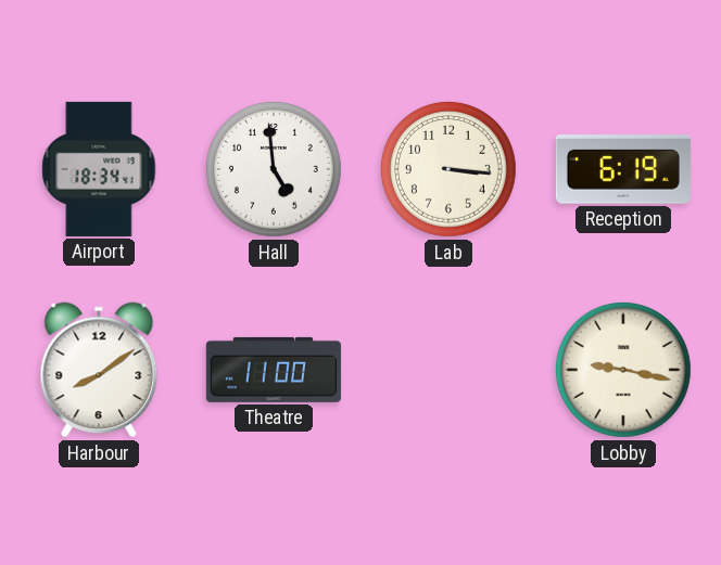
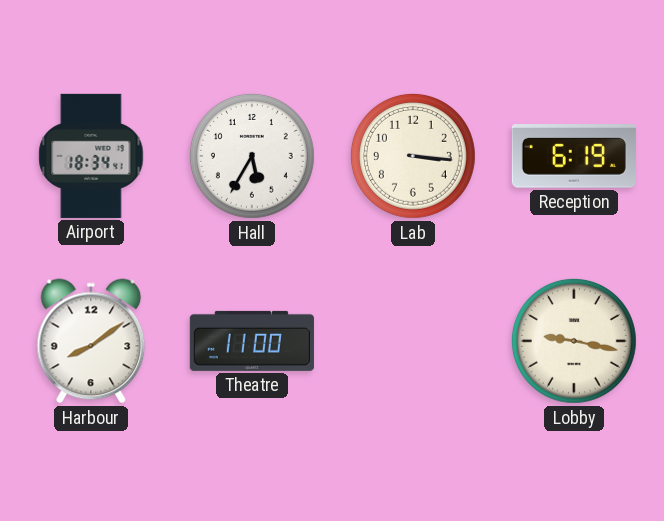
Hall: 4:59 -> 5:35
